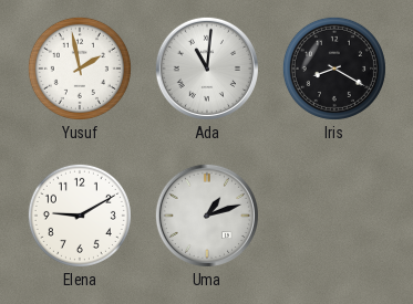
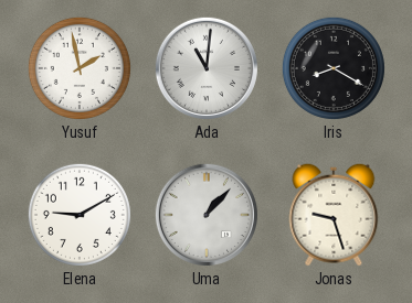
Uma: 1:12 -> 1:07
Jonas: none -> 9:27
